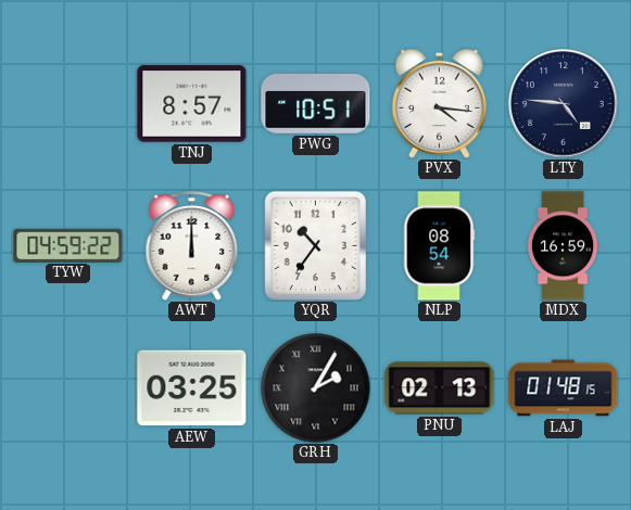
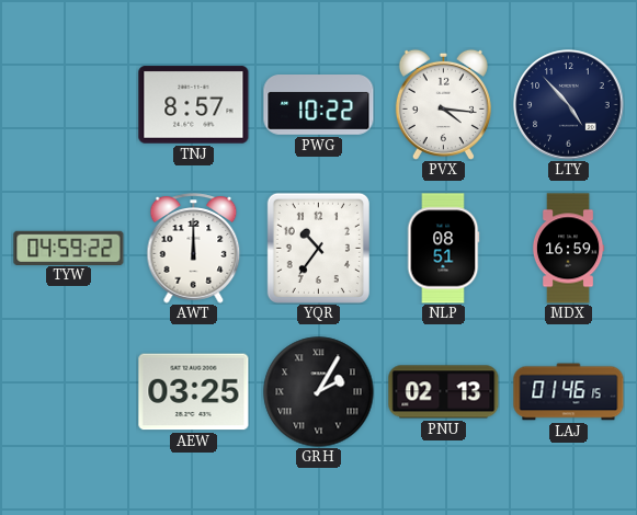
PWG: 10:51 -> 10:22
LTY: 4:46 -> 4:53
NLP: 08:54 -> 08:51
LAJ: 01:48 -> 01:46
